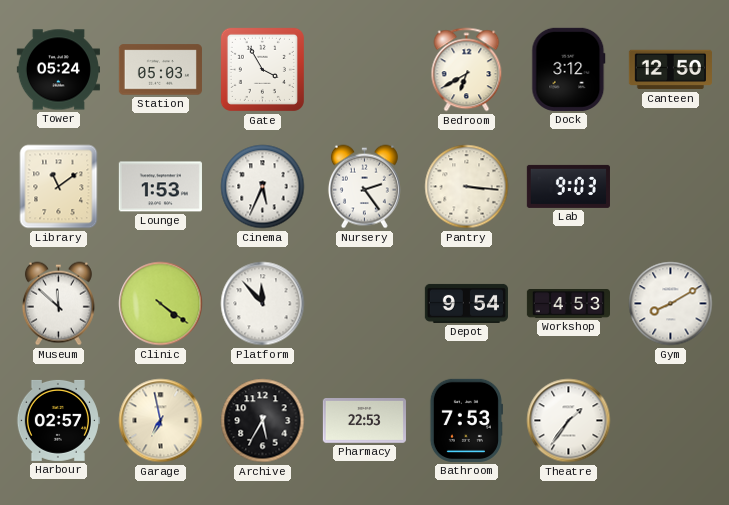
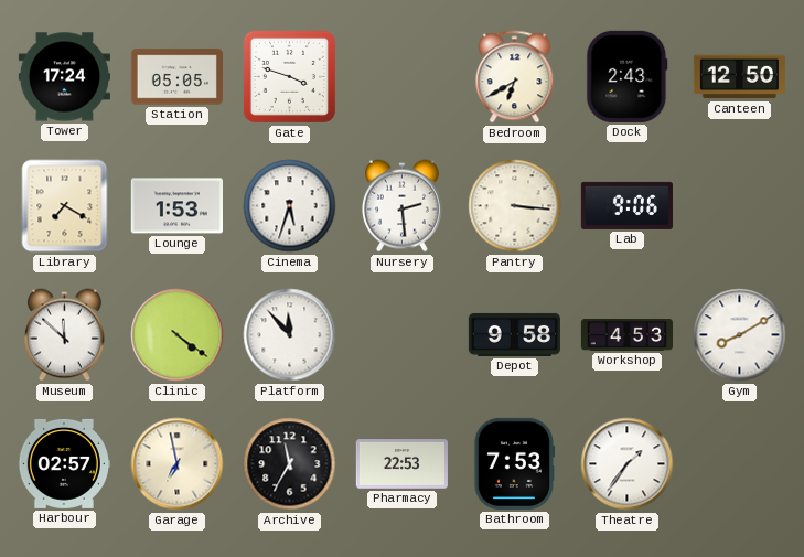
Tower: 05:24 -> 17:24
Station: 05:03 -> 05:05
Gate: 3:55 -> 3:48
Dock: 3:12 -> 2:43
Library: 11:09 -> 7:20
Cinema: 5:34 -> 5:33
Nursery: 2:24 -> 2:29
Lab: 9:03 -> 9:06
Depot: 9:54 -> 9:58
Archive: 5:35 -> 11:35
